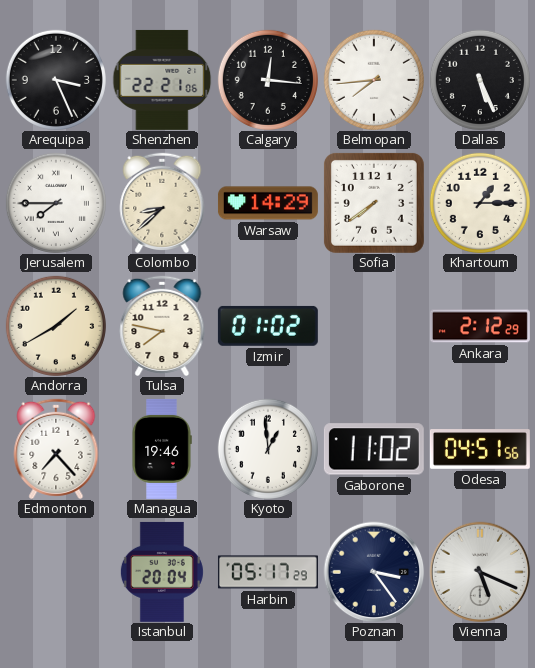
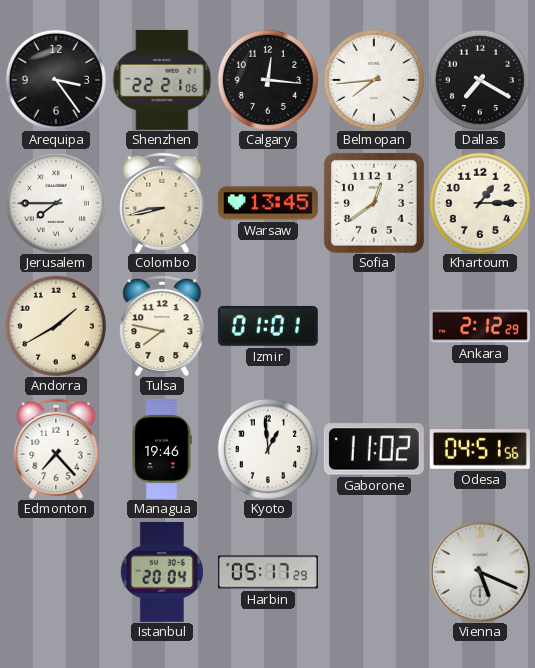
Arequipa: 3:26 -> 3:24
Dallas: 5:26 -> 7:20
Colombo: 8:38 -> 8:43
Warsaw: 14:29 -> 13:45
Sofia: 7:39 -> 12:39
Izmir: 01:02 -> 01:01
Poznan: 3:24 -> none
